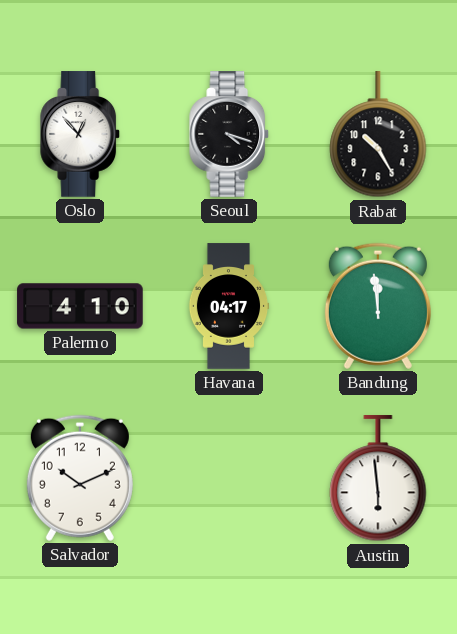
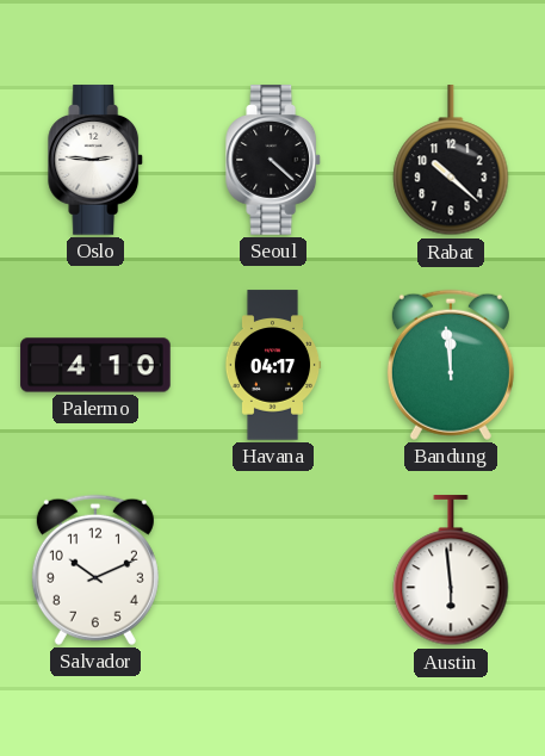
Oslo: 12:53 -> 2:46
Seoul: 4:18 -> 4:22
Rabat: 10:25 -> 10:22
